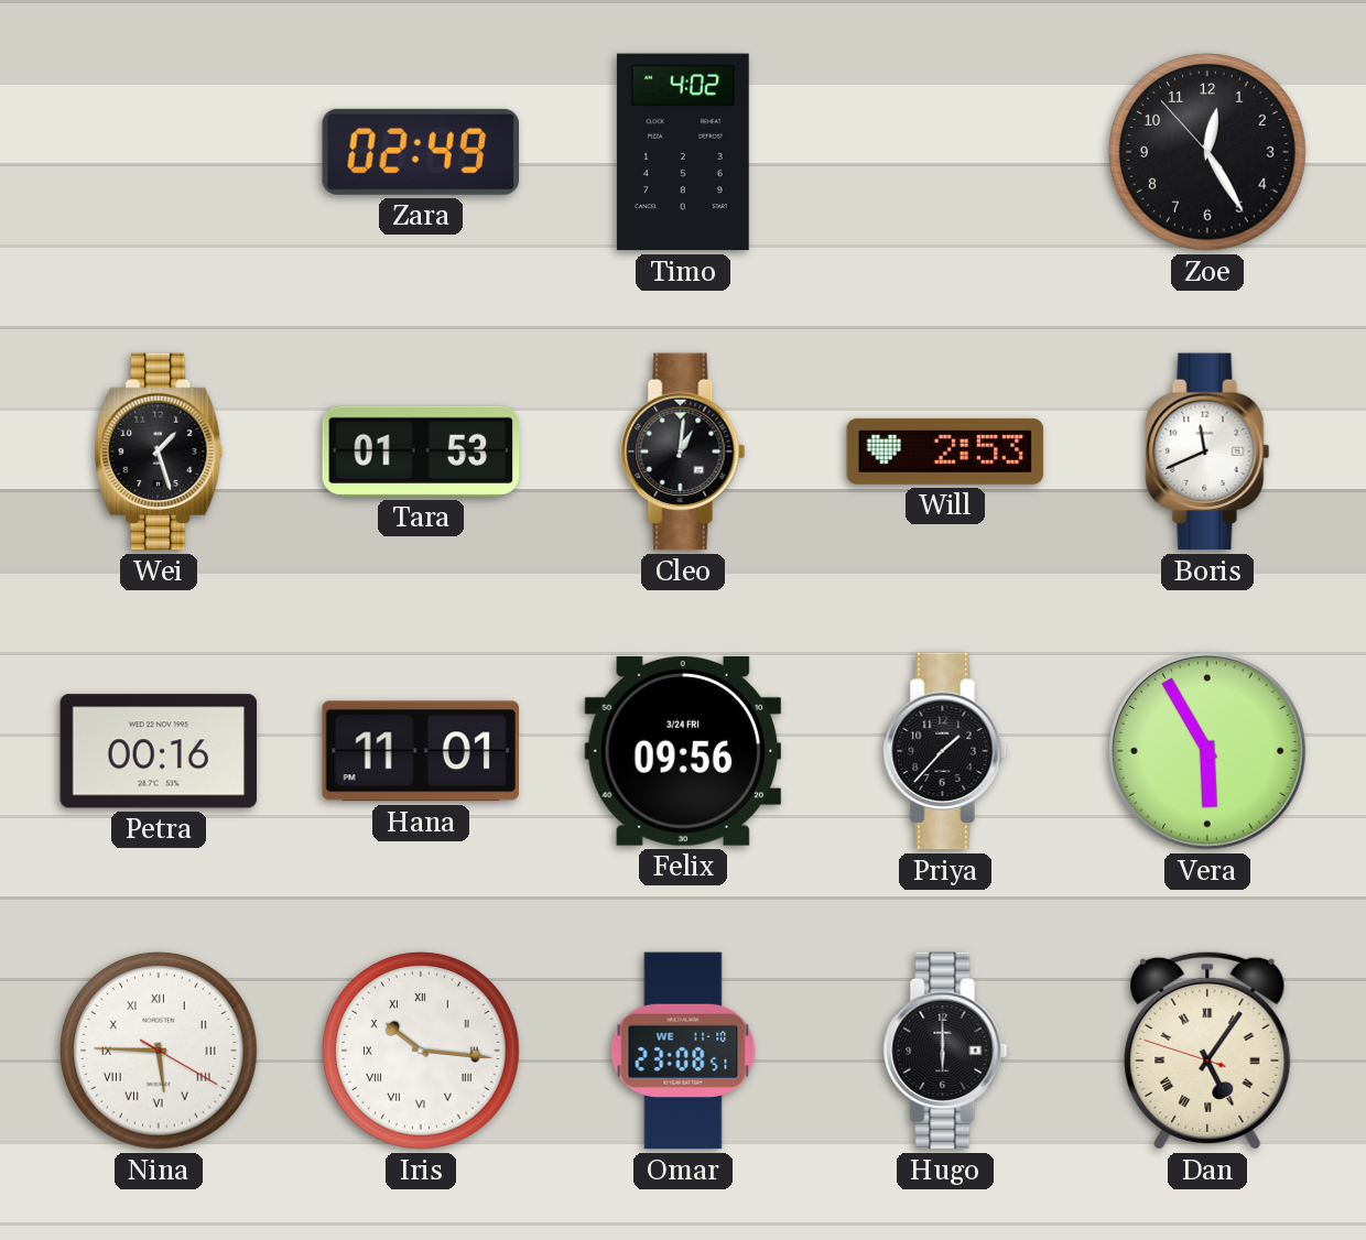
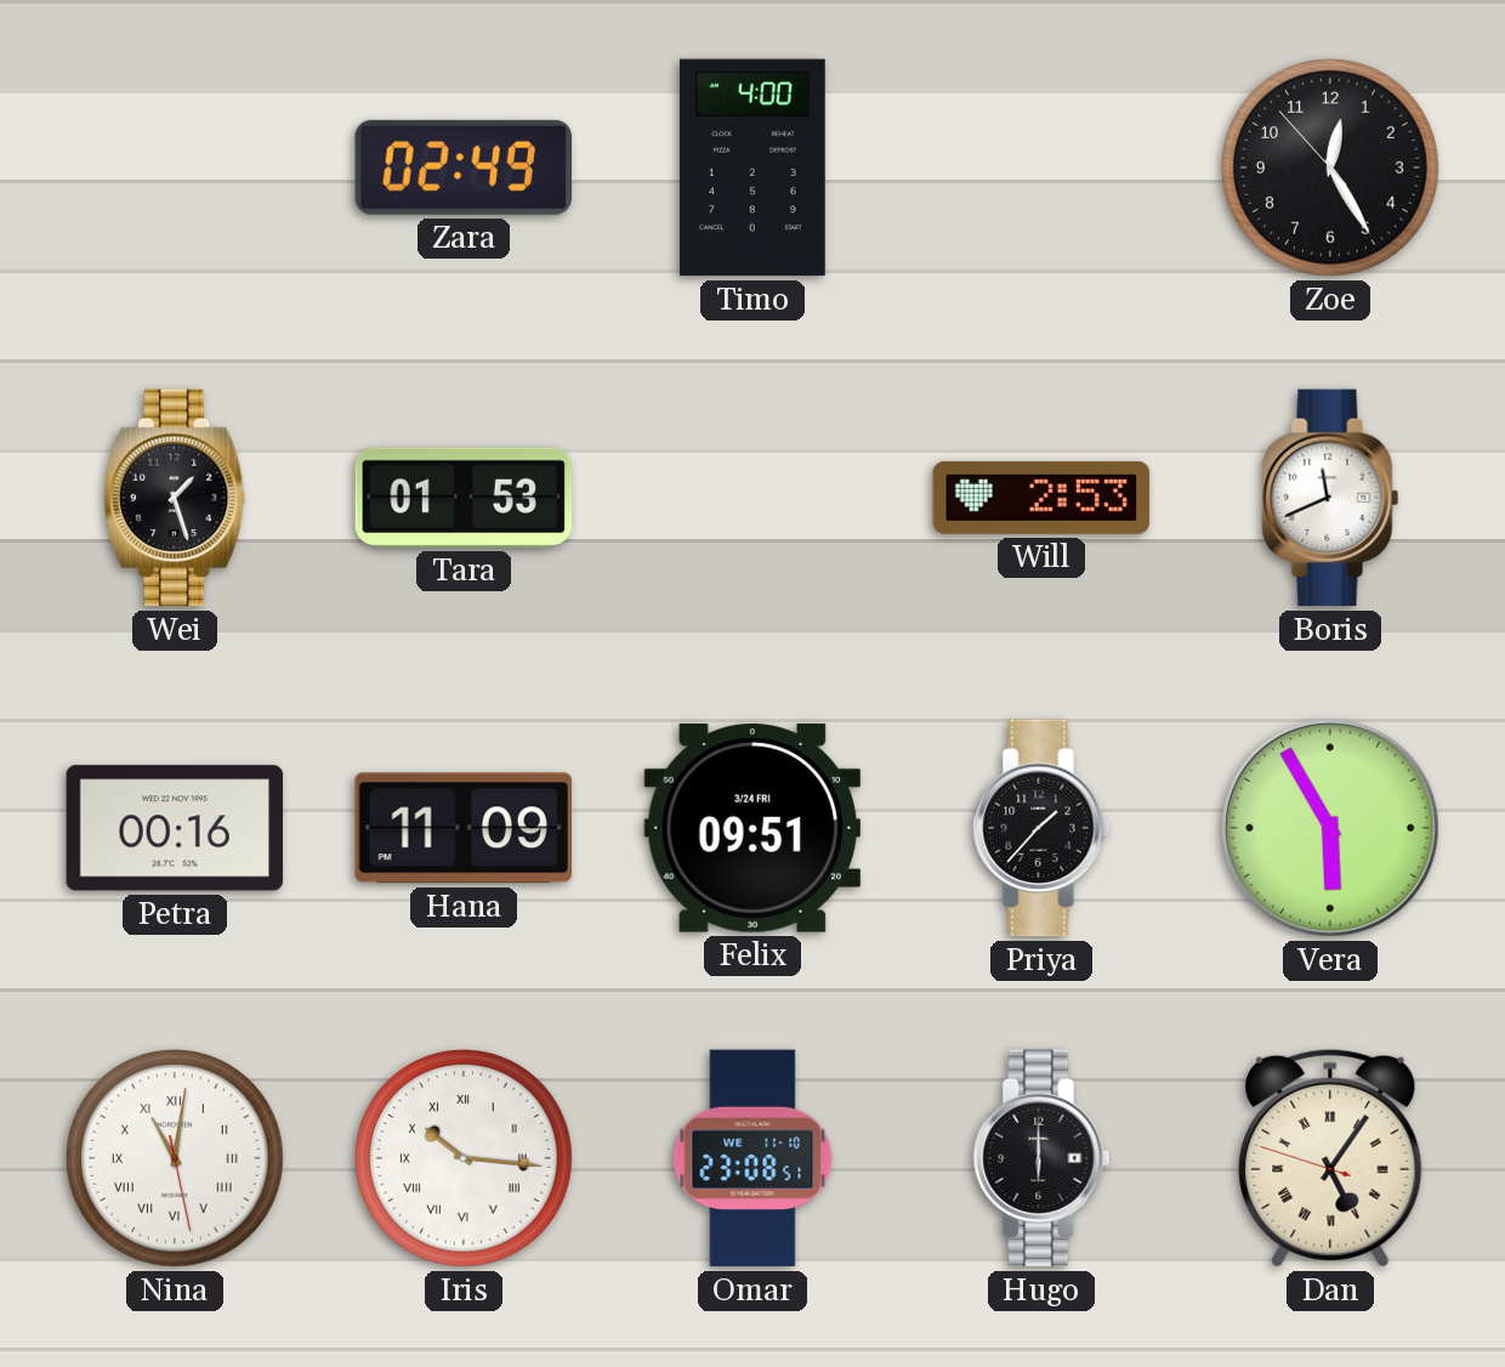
Timo: 4:02 -> 4:00
Cleo: 1:01 -> none
Hana: 11:01 -> 11:09
Felix: 09:56 -> 09:51
Nina: 5:45 -> 11:01
